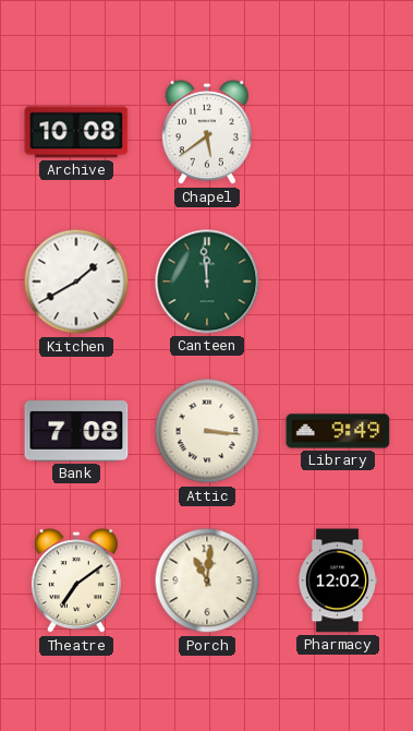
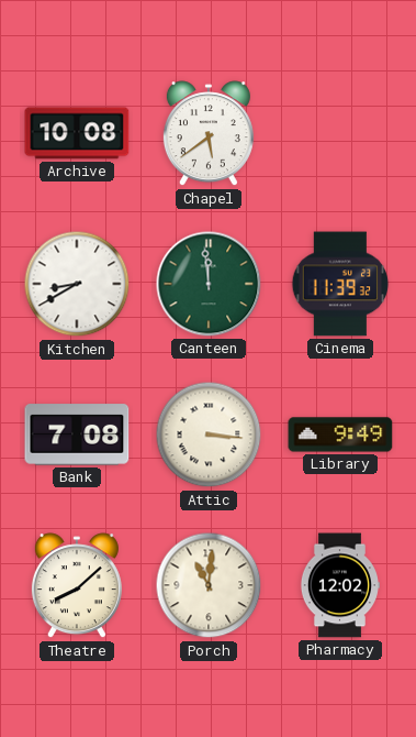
Kitchen: 1:40 -> 8:40
Cinema: none -> 11:39
Theatre: 7:09 -> 8:08
